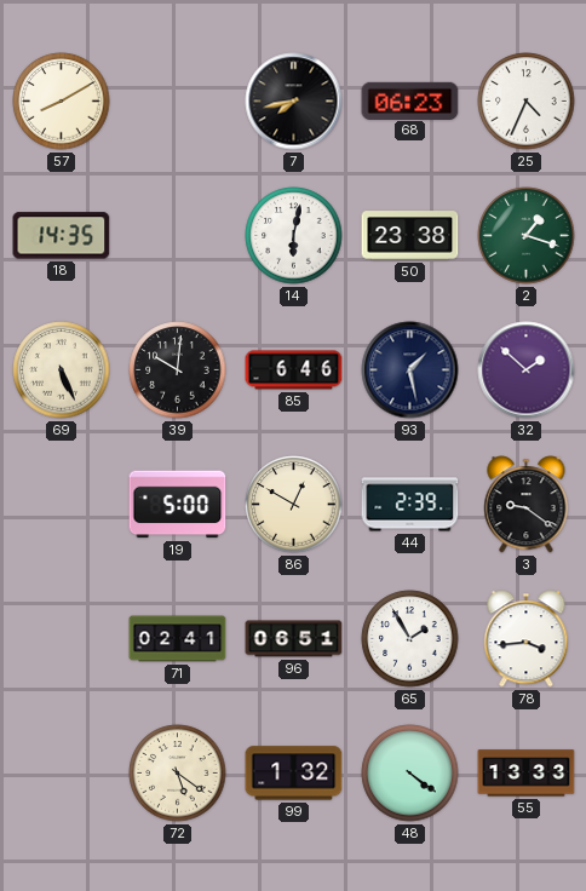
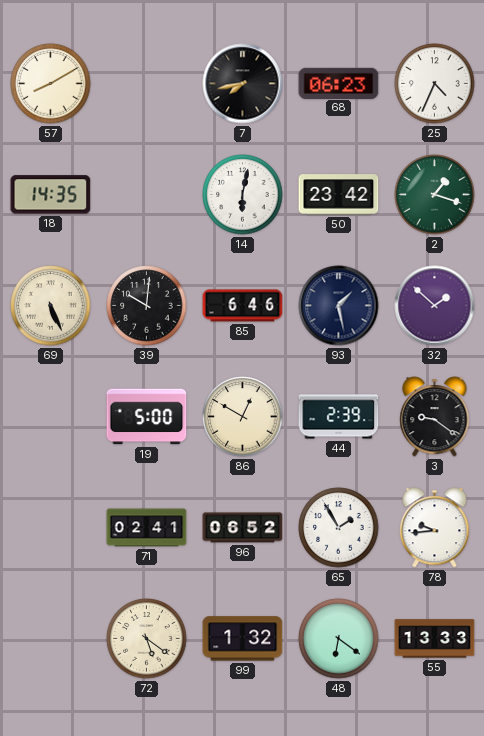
50: 23:38 -> 23:42
96: 06:51 -> 06:52
78: 3:44 -> 9:44
48: 4:21 -> 6:21
